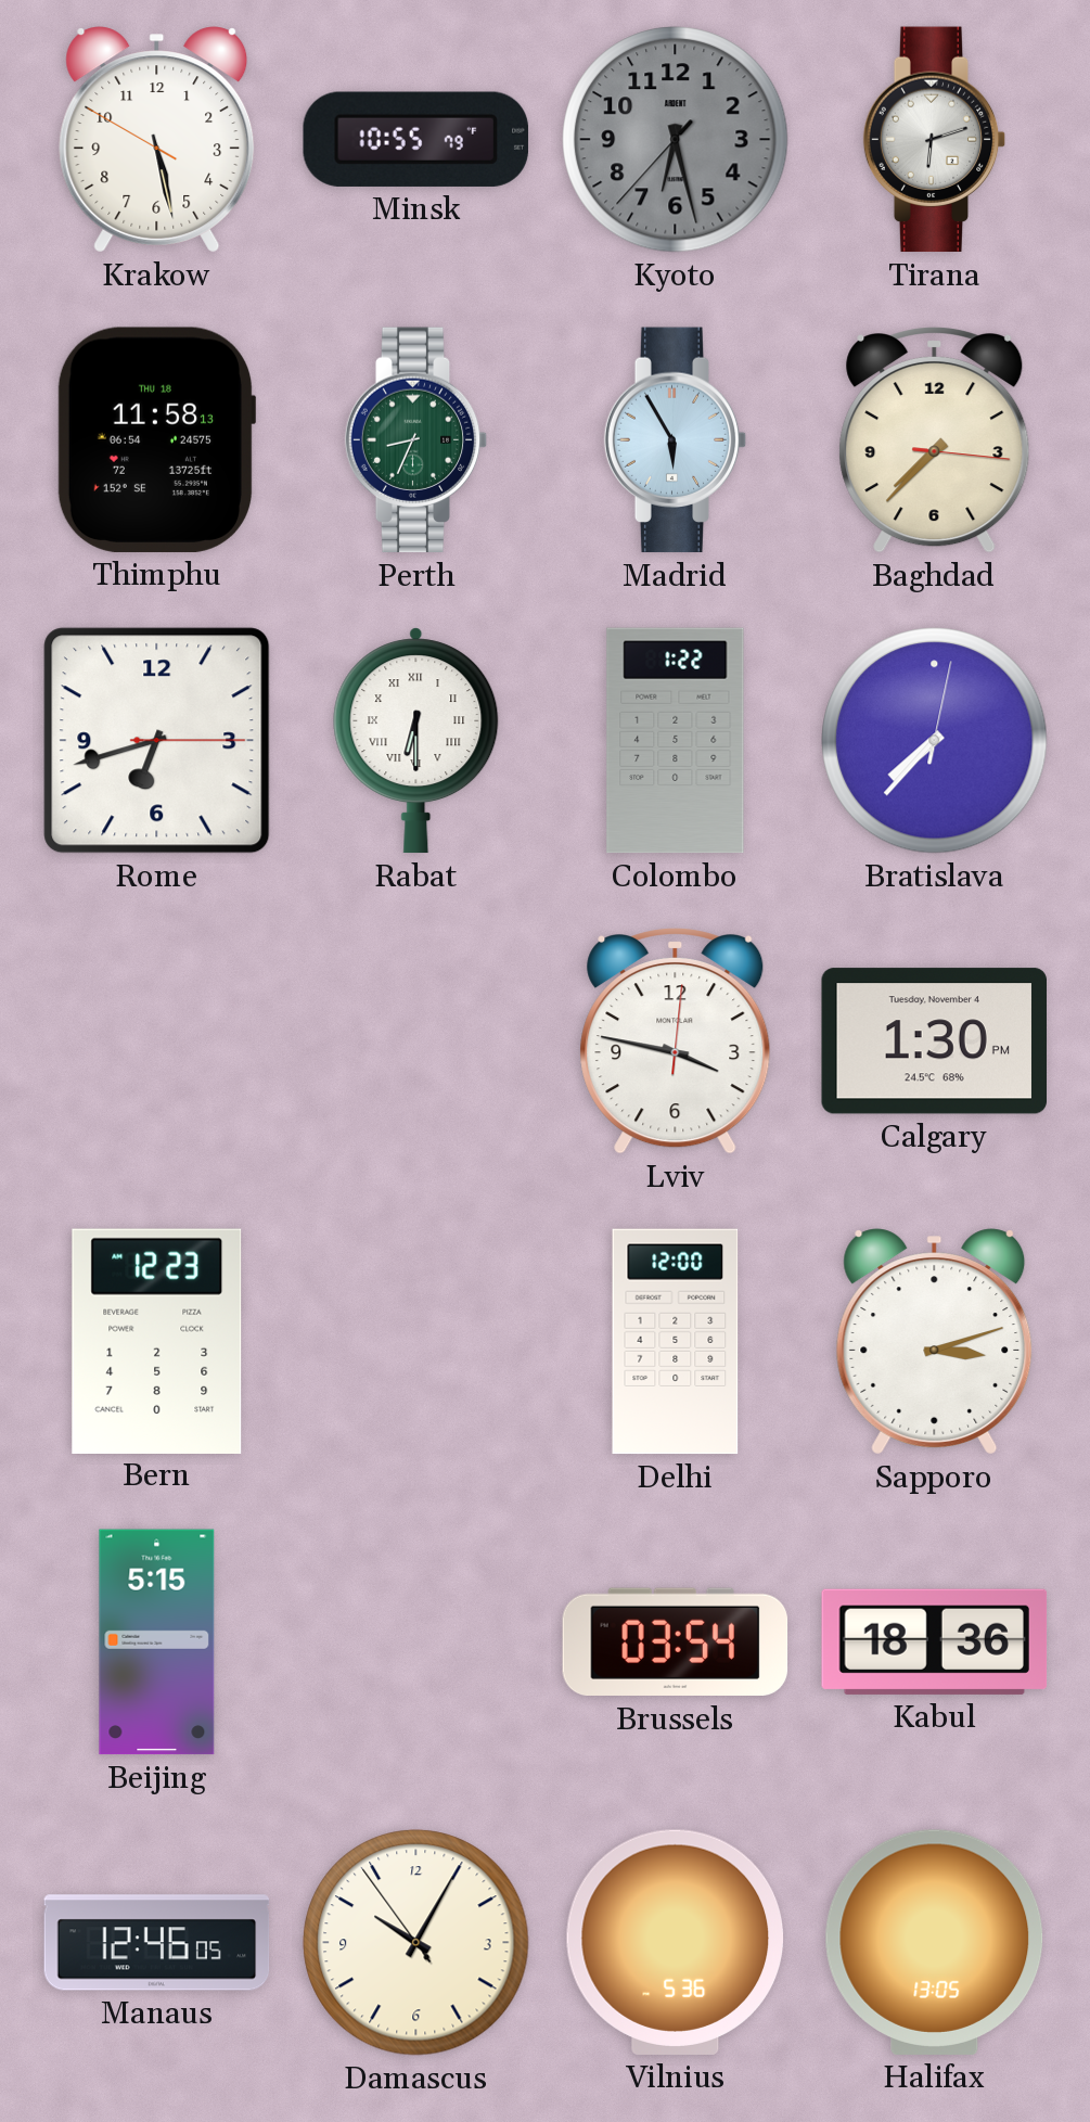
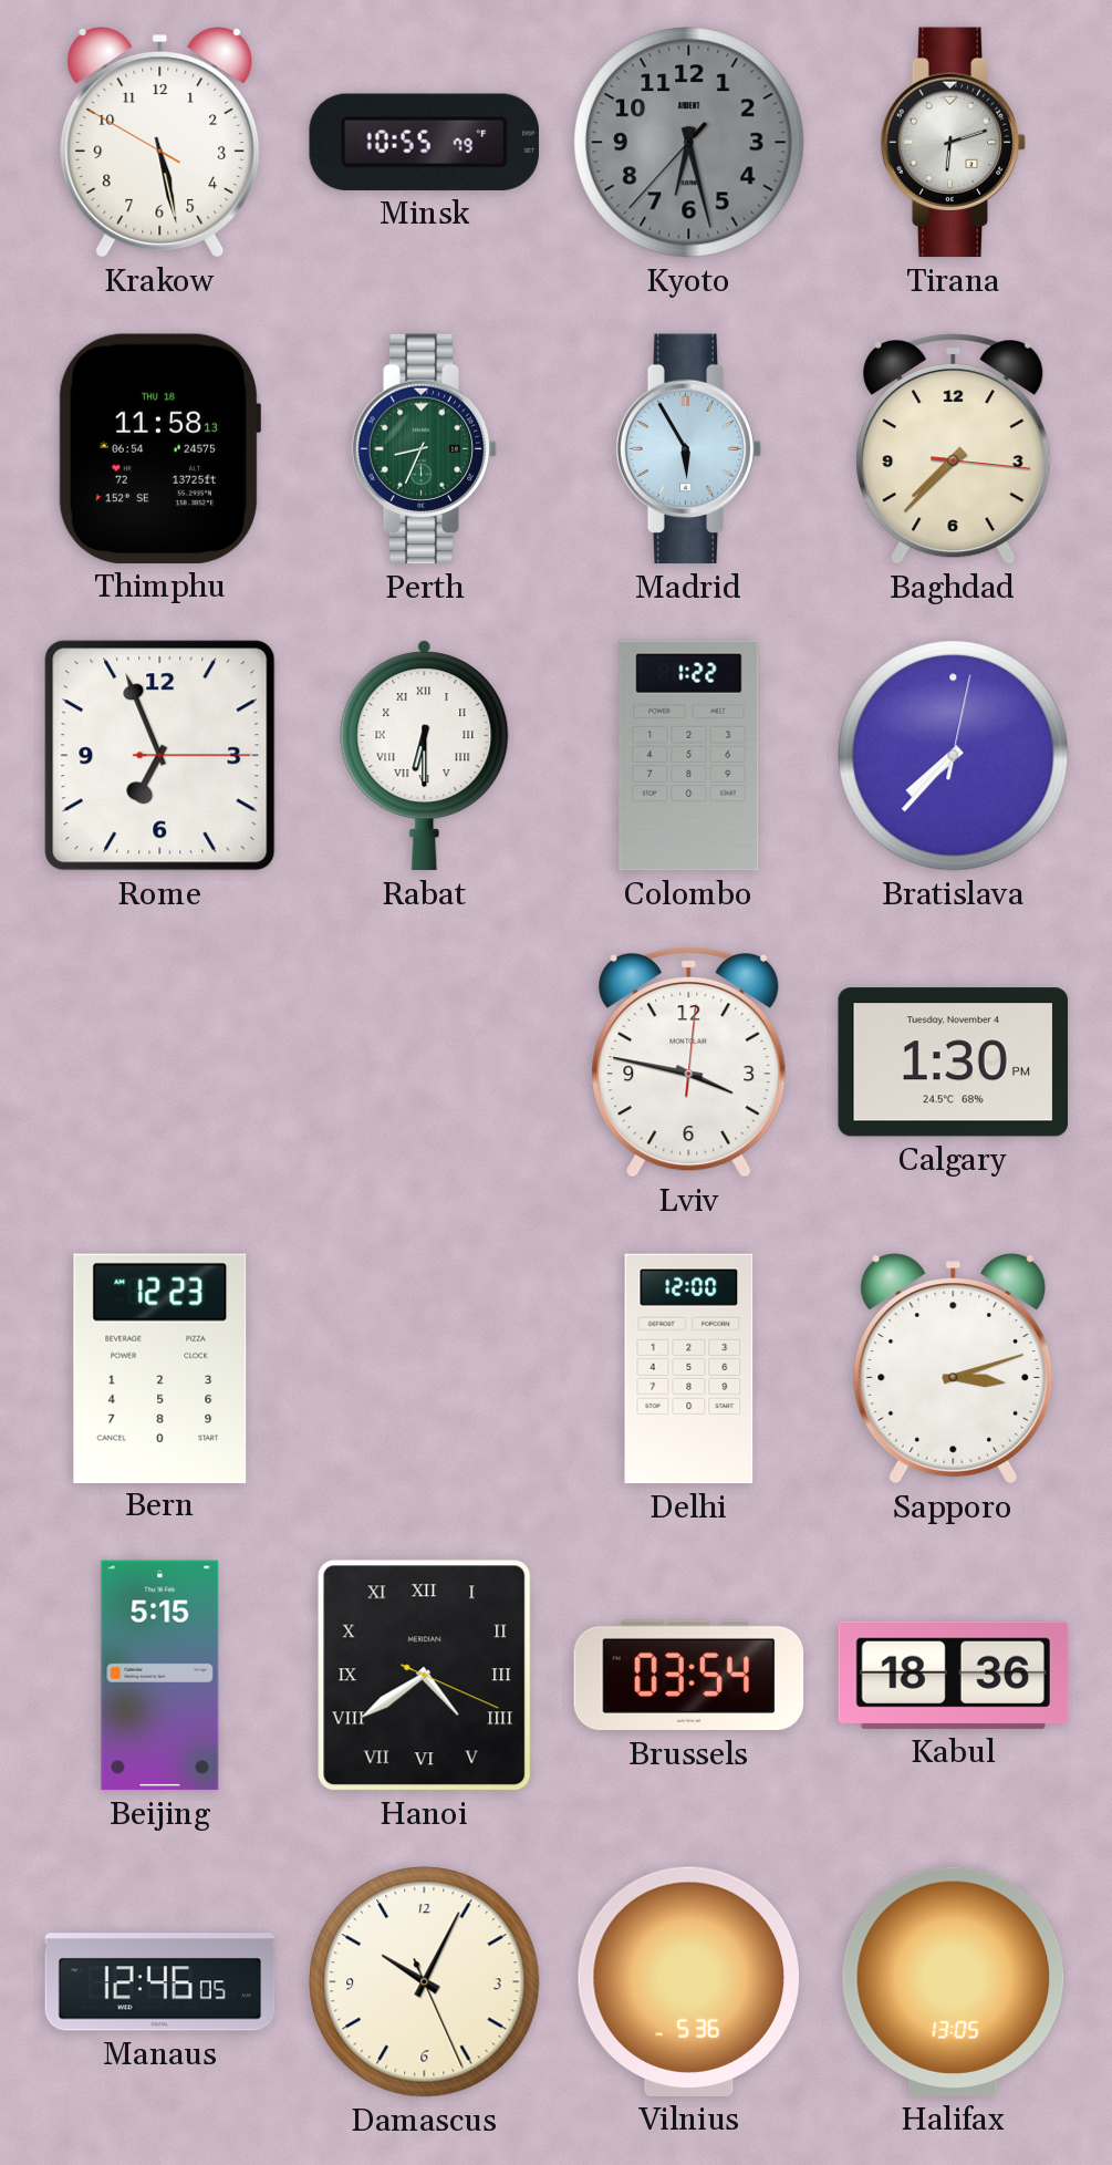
Rome: 6:42 -> 6:56
Hanoi: none -> 4:39
Damascus: 10:04:54 -> 10:04:26
